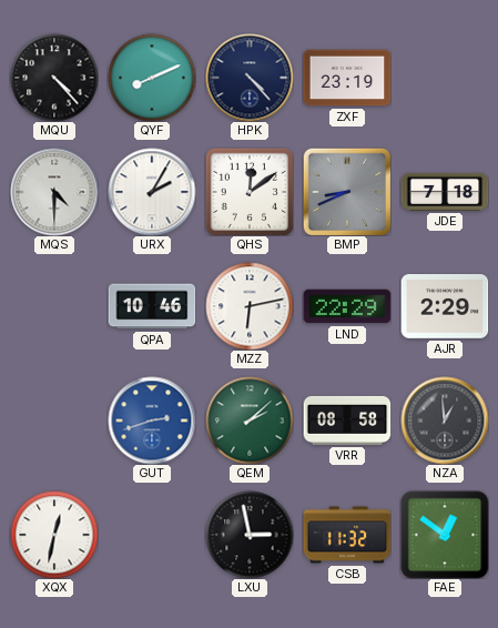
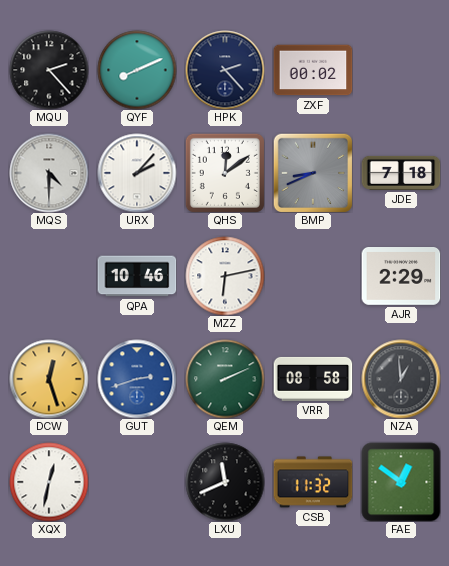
MQU: 4:23 -> 2:23
HPK: 4:23 -> 2:23
ZXF: 23:19 -> 00:02
URX: 2:05 -> 2:07
LND: 22:29 -> none
DCW: none -> 12:27
QEM: 2:08 -> 2:11
LXU: 2:58 -> 11:41
